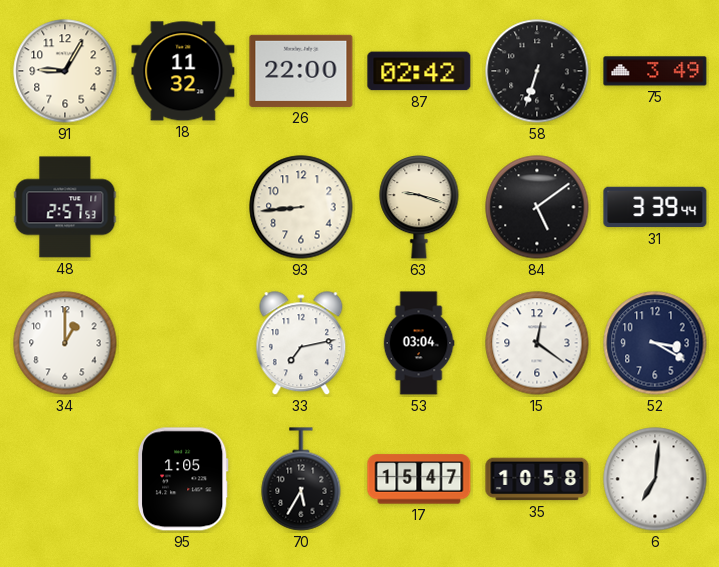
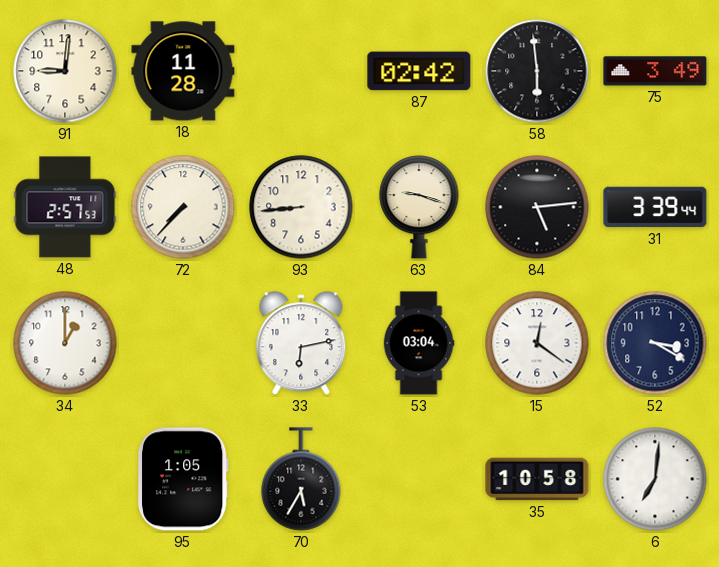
91: 9:05 -> 9:01
18: 11:32 -> 11:28
26: 22:00 -> none
58: 6:33 -> 5:59
72: none -> 7:37
84: 5:09 -> 5:14
33: 7:13 -> 6:13
17: 15:47 -> none
